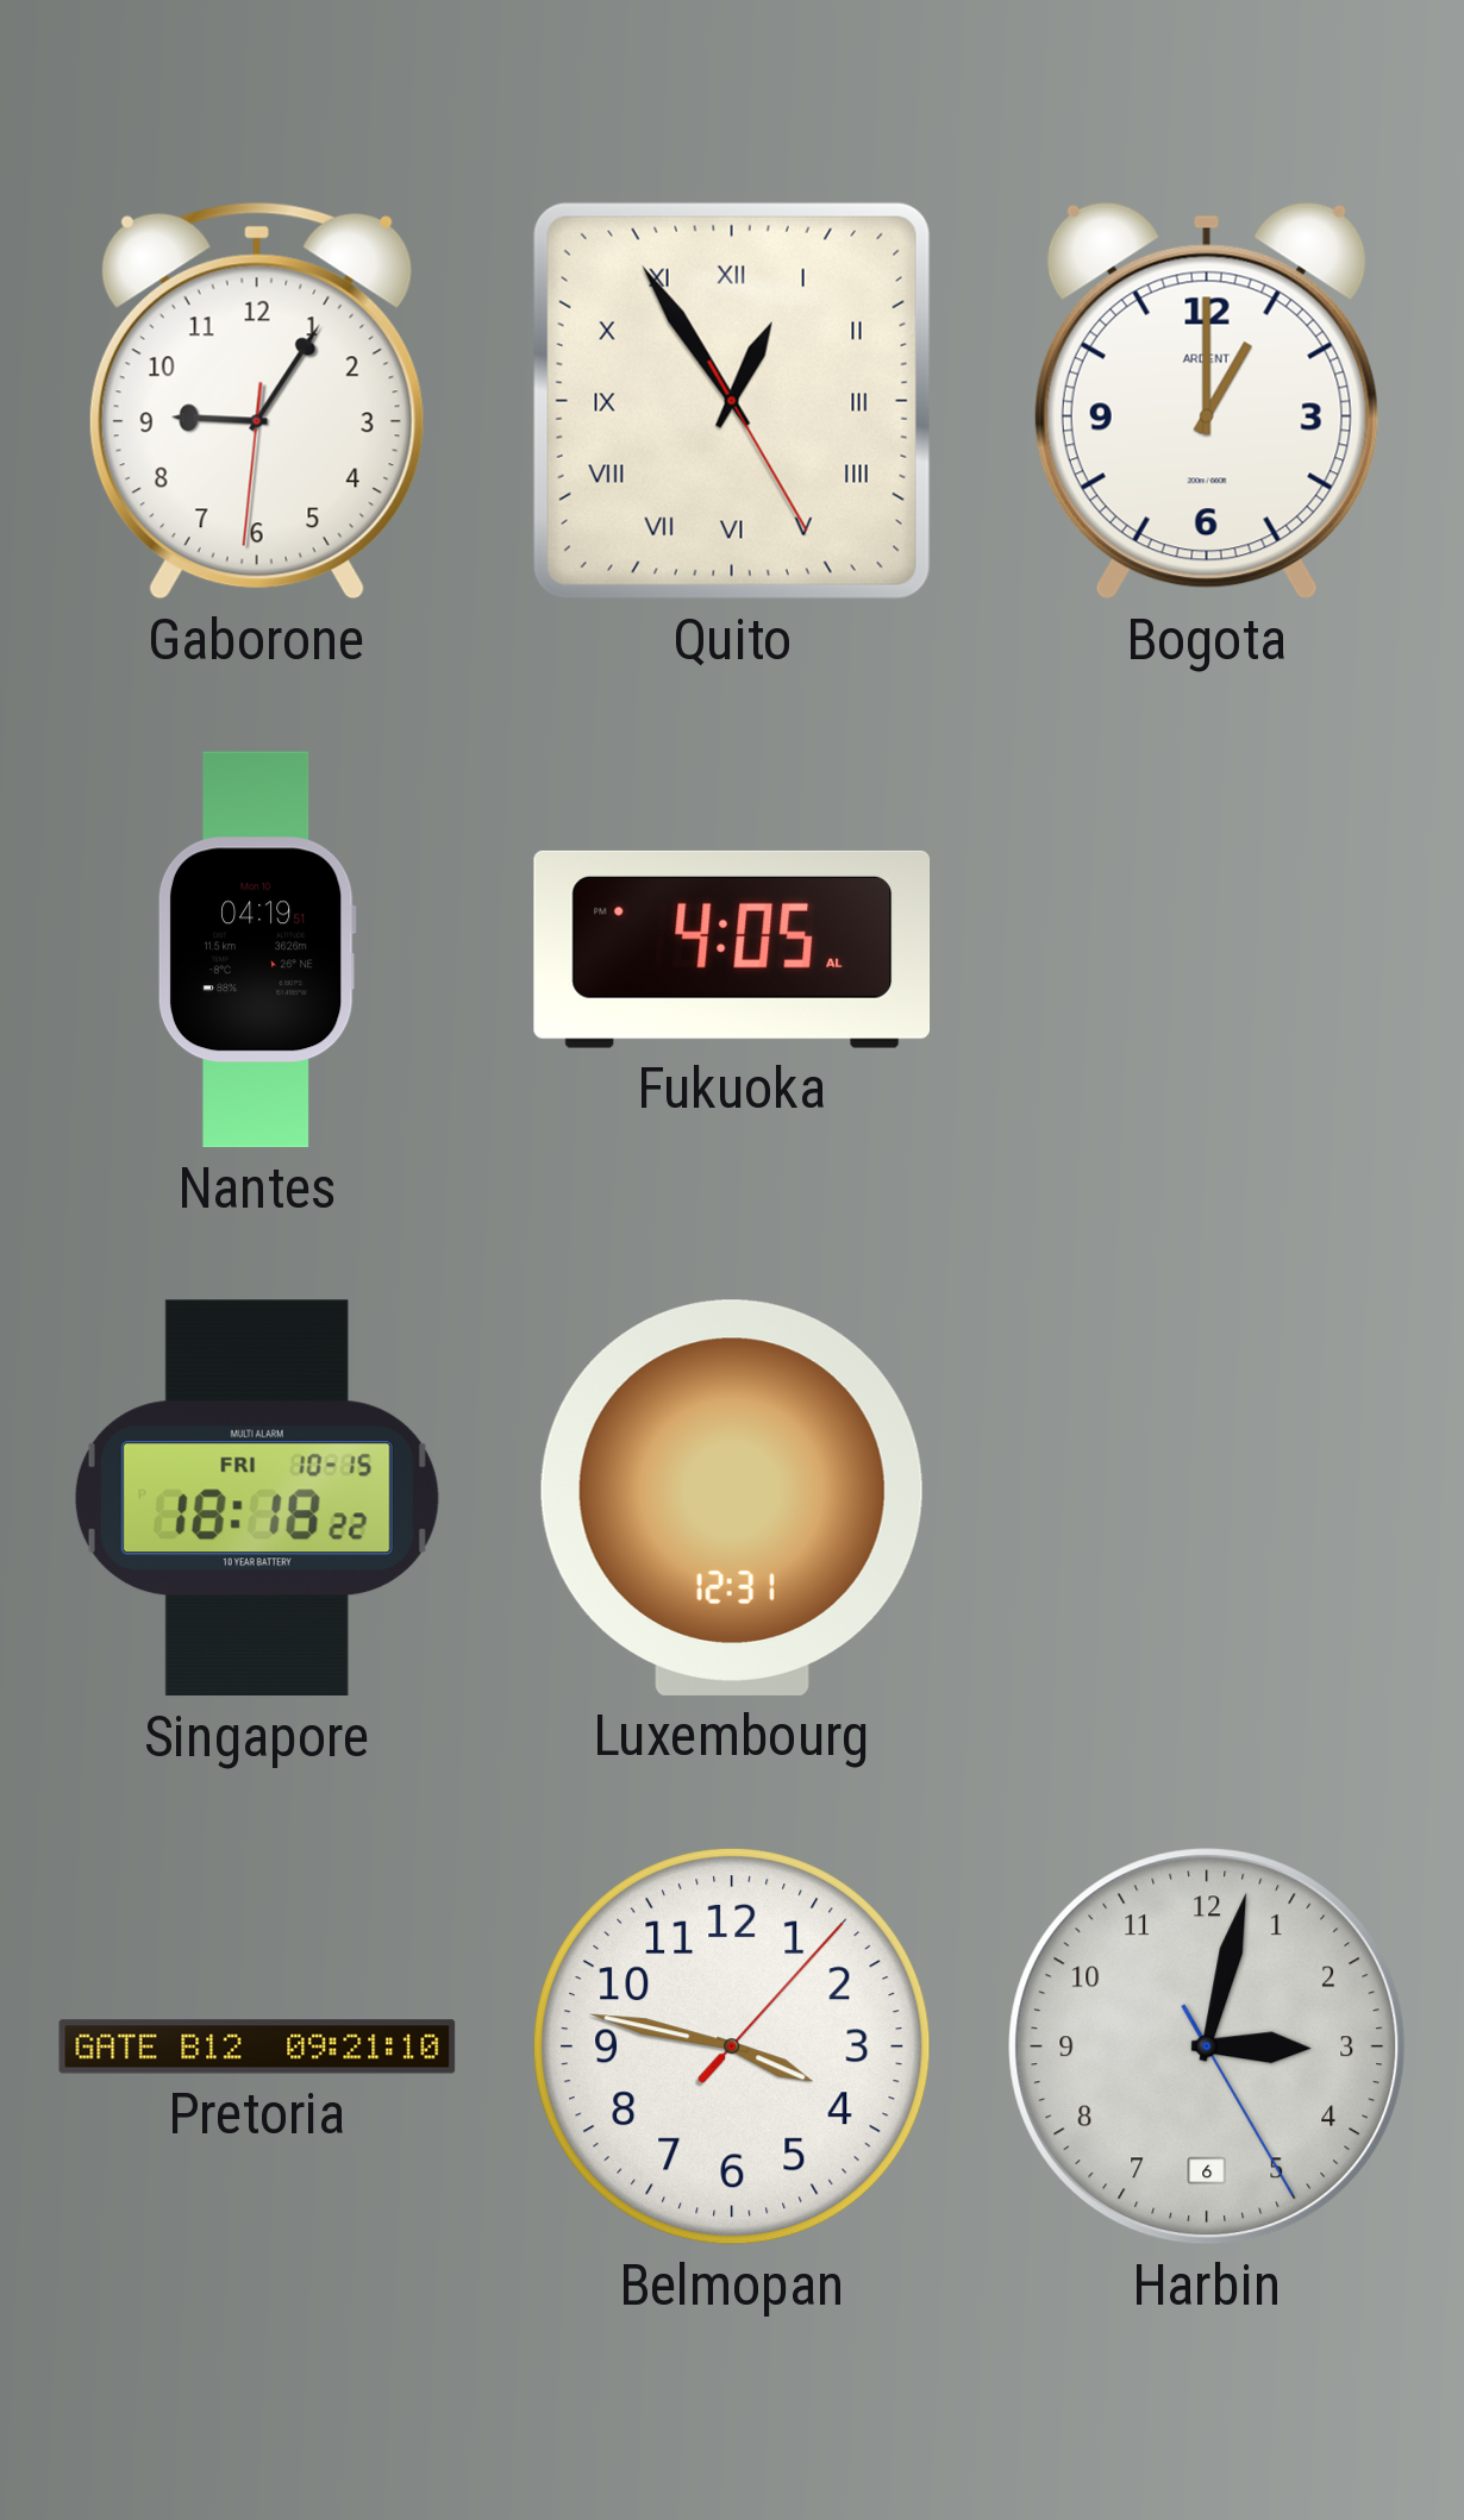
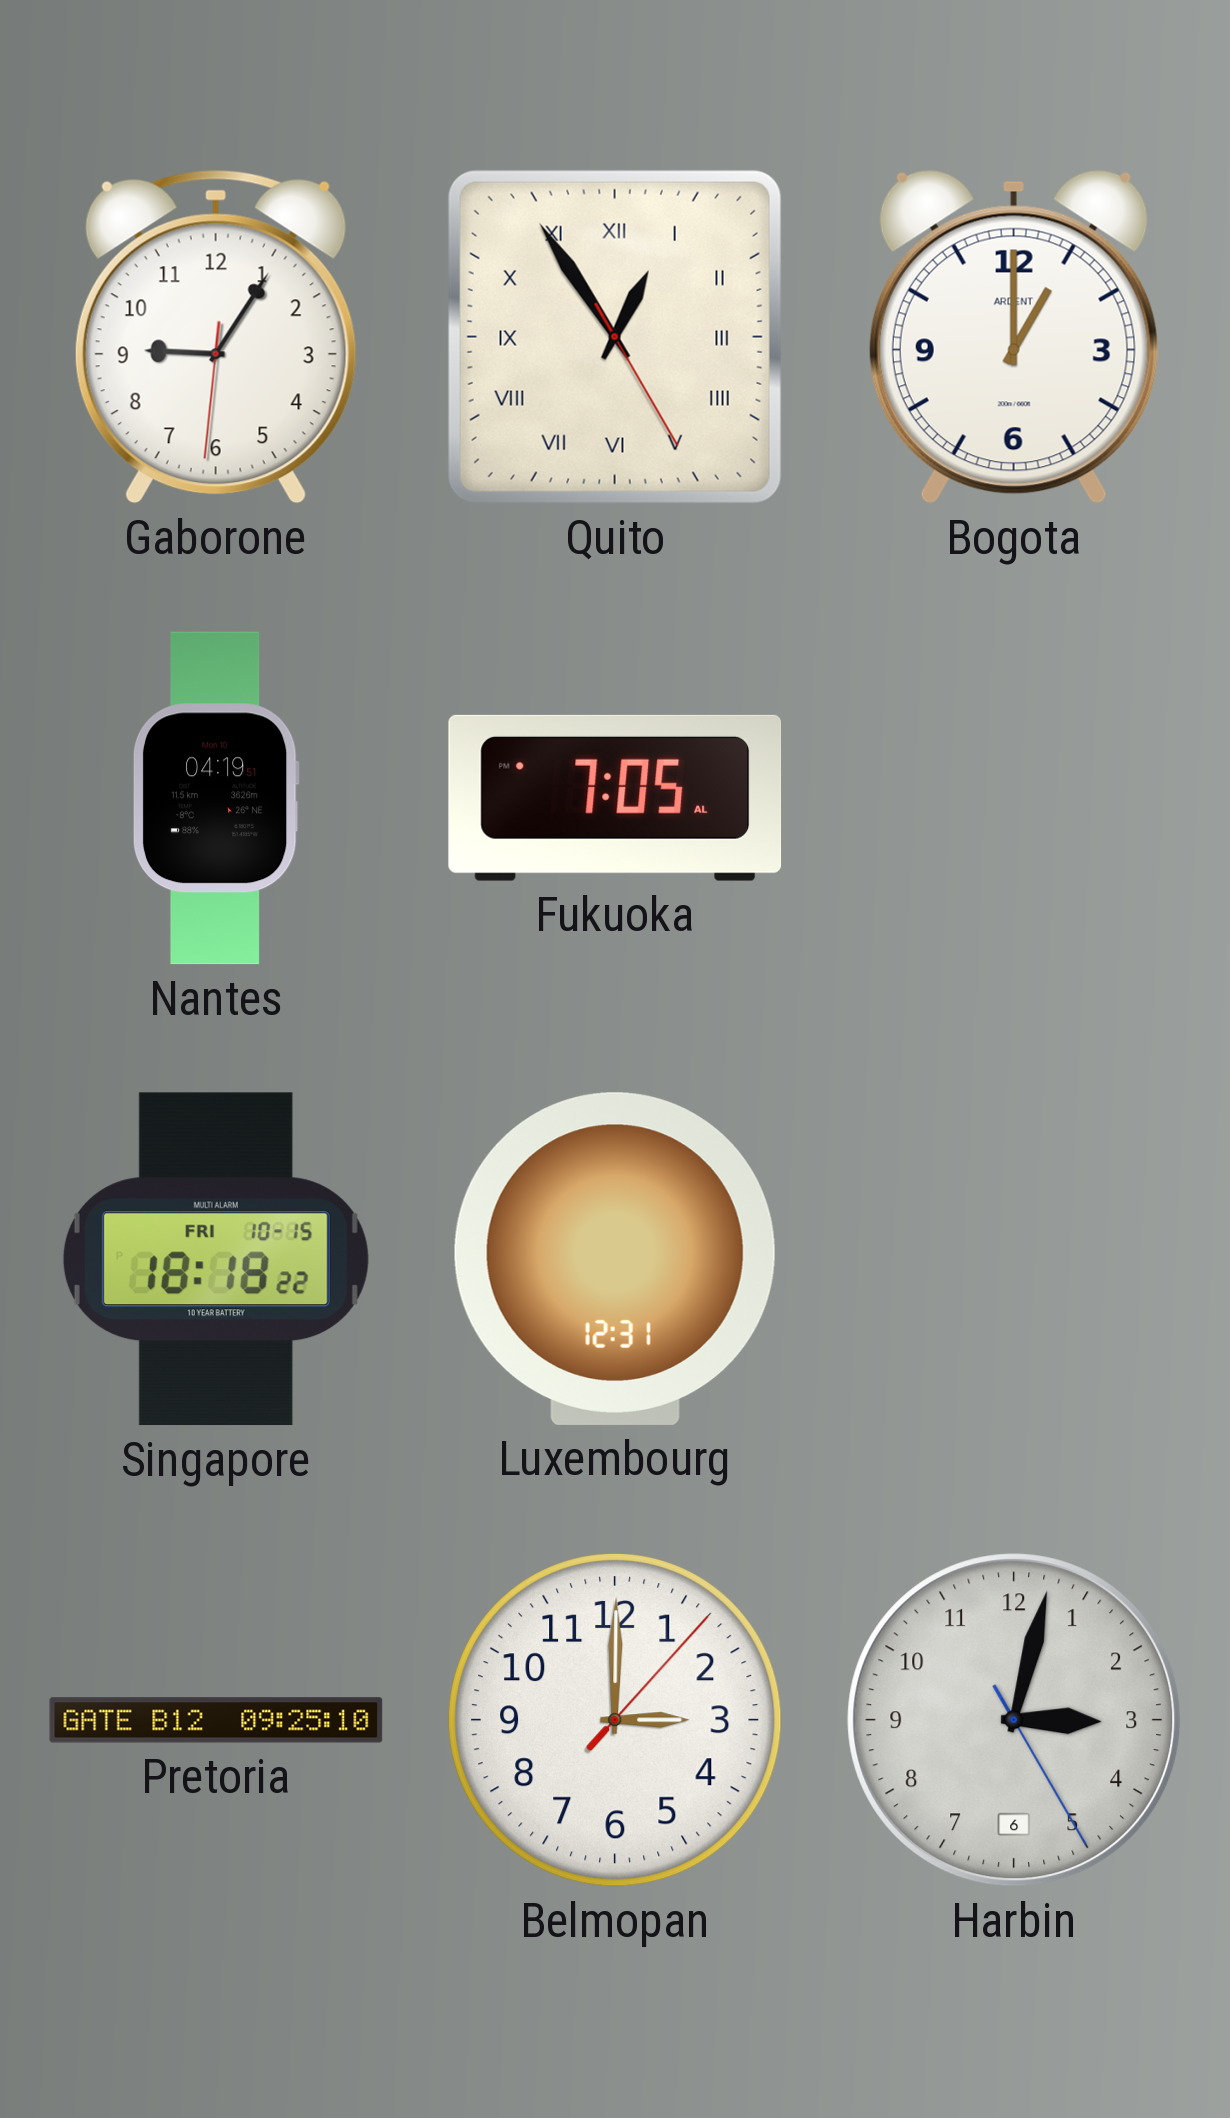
Fukuoka: 4:05 -> 7:05
Pretoria: 09:21 -> 09:25
Belmopan: 3:47 -> 3:00
